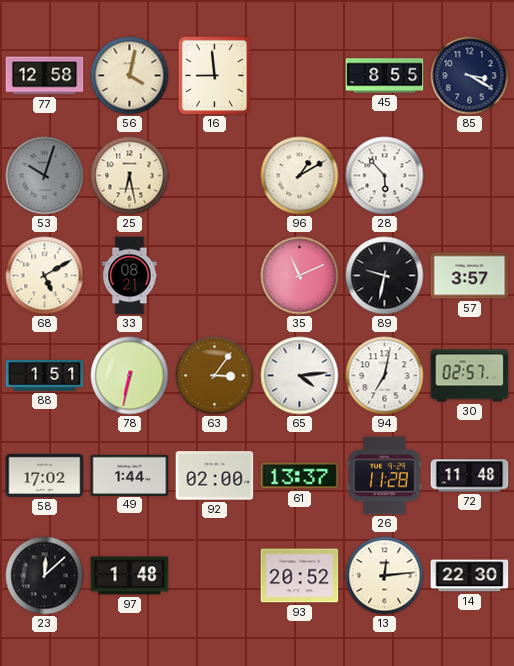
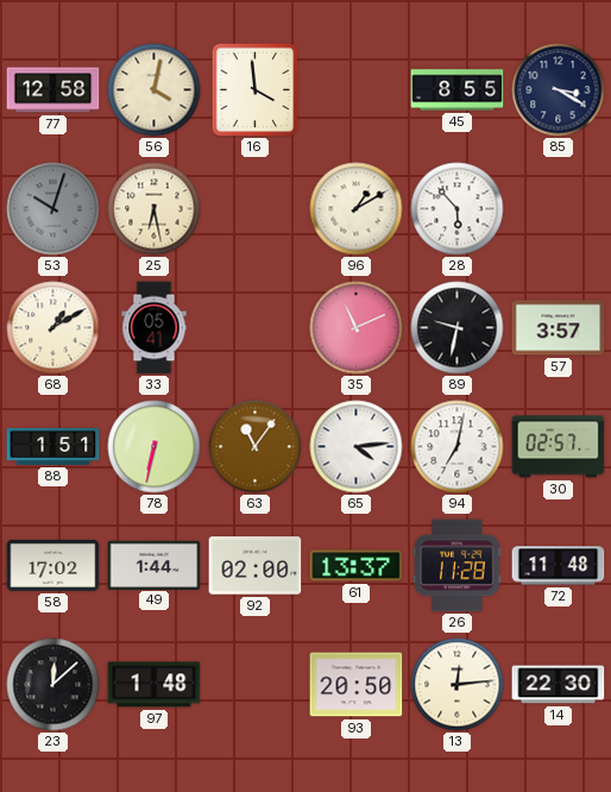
16: 8:59 -> 3:59
68: 5:10 -> 1:10
33: 08:21 -> 05:41
63: 3:06 -> 11:06
93: 20:52 -> 20:50
